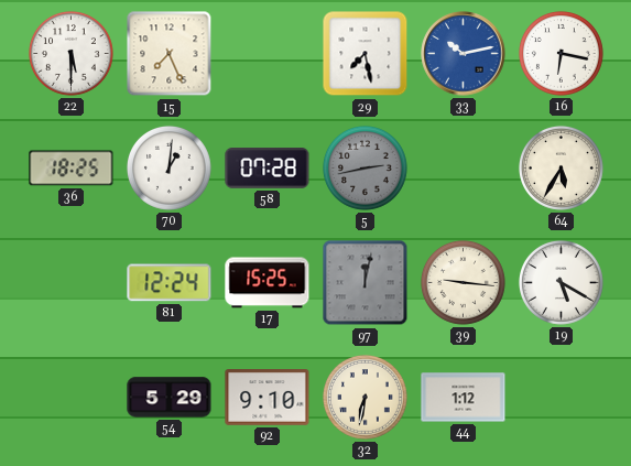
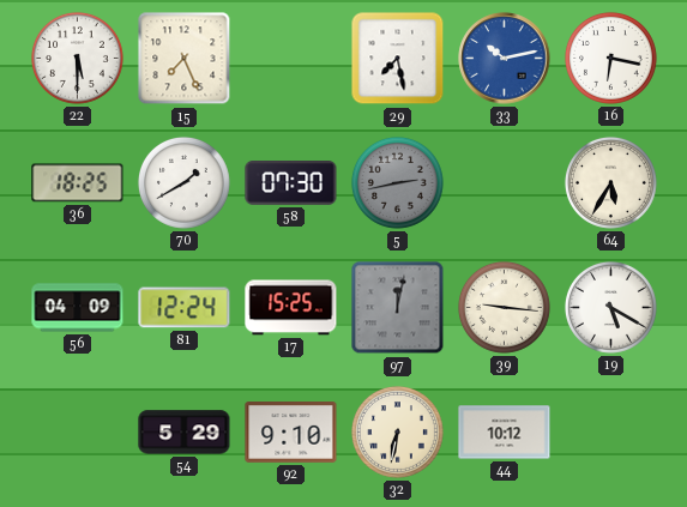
70: 1:01 -> 1:40
58: 07:28 -> 07:30
56: none -> 04:09
44: 1:12 -> 10:12
